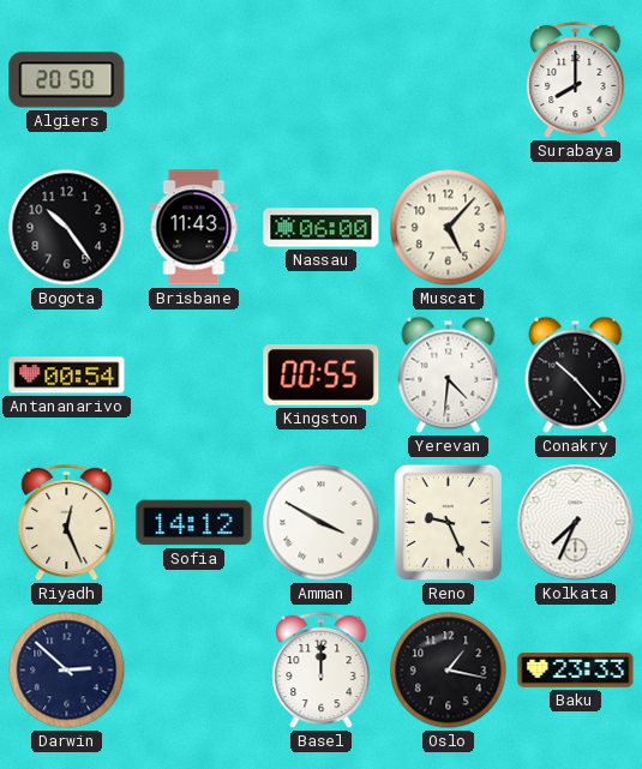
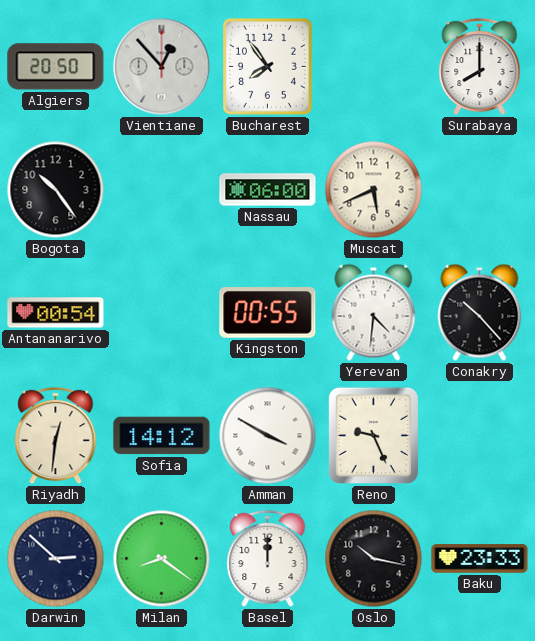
Vientiane: none -> 12:53
Bucharest: none -> 7:54
Brisbane: 11:43 -> none
Muscat: 5:07 -> 5:41
Riyadh: 12:26 -> 12:31
Kolkata: 7:34 -> none
Milan: none -> 8:21
Oslo: 1:17 -> 10:17
